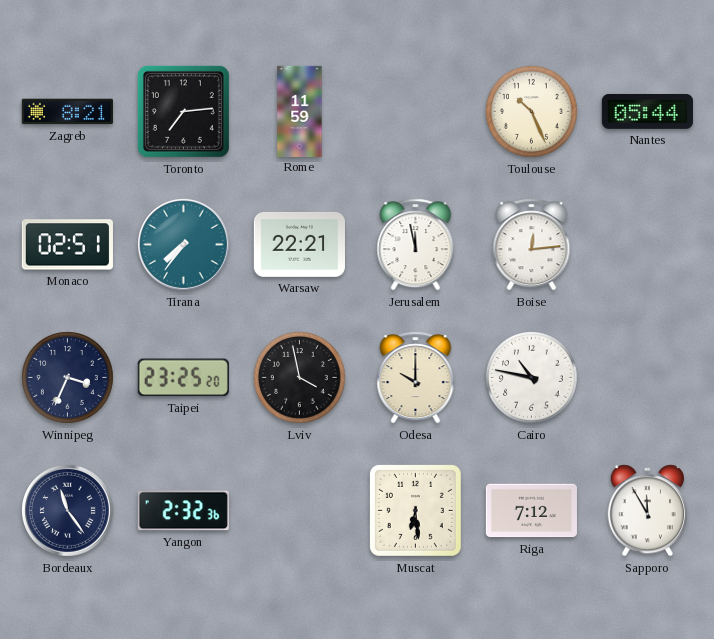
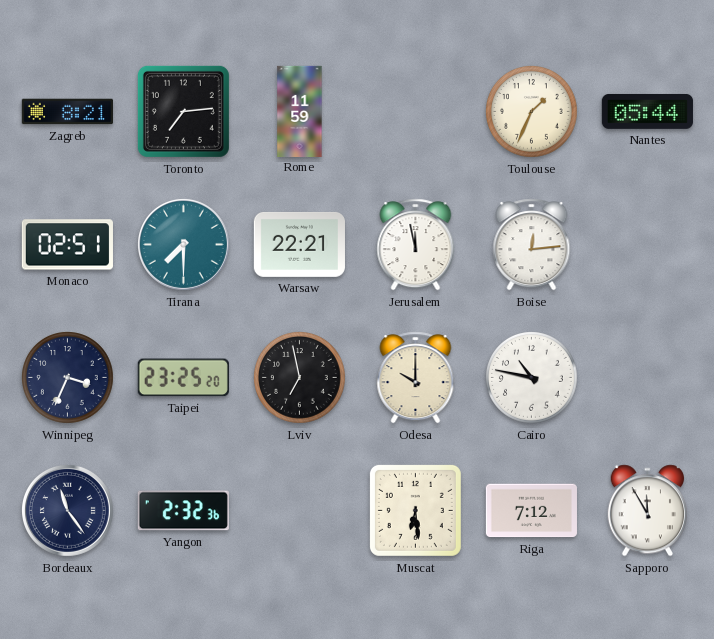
Toulouse: 10:26 -> 1:34
Tirana: 7:36 -> 7:30
Lviv: 3:58 -> 6:58
